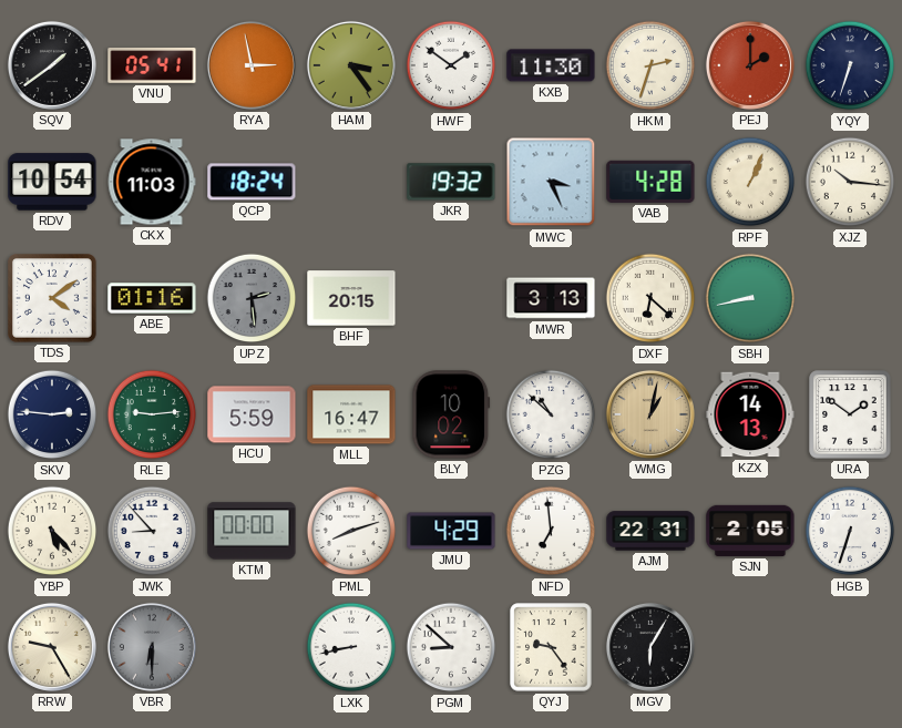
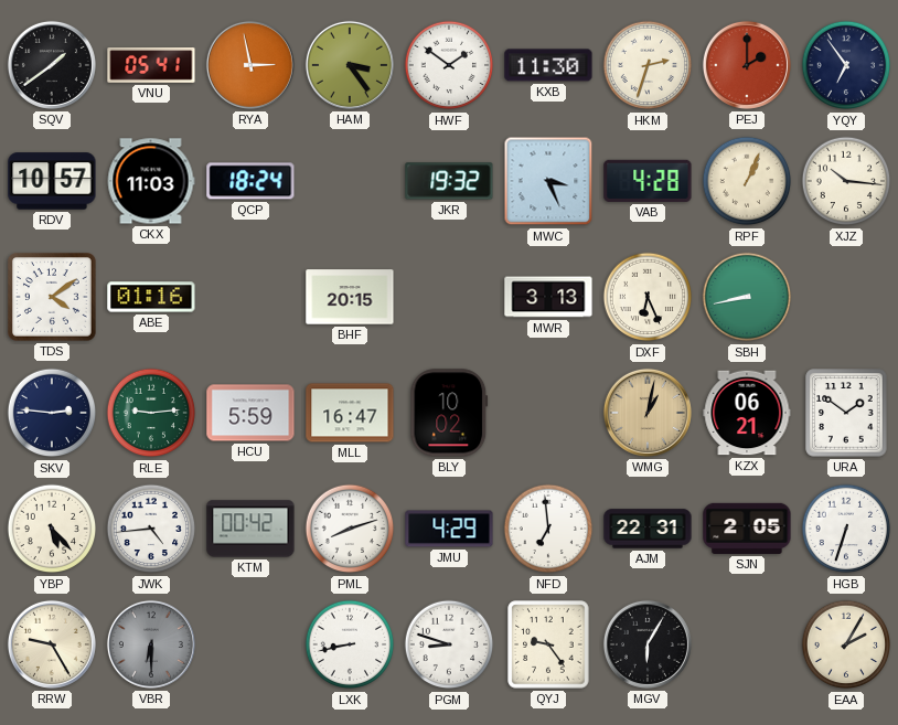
YQY: 6:33 -> 6:54
RDV: 10:54 -> 10:57
UPZ: 2:29 -> none
DXF: 6:22 -> 6:26
PZG: 10:52 -> none
KZX: 14:13 -> 06:21
JWK: 8:53 -> 4:44
KTM: 00:00 -> 00:42
PGM: 8:52 -> 8:48
EAA: none -> 2:05
